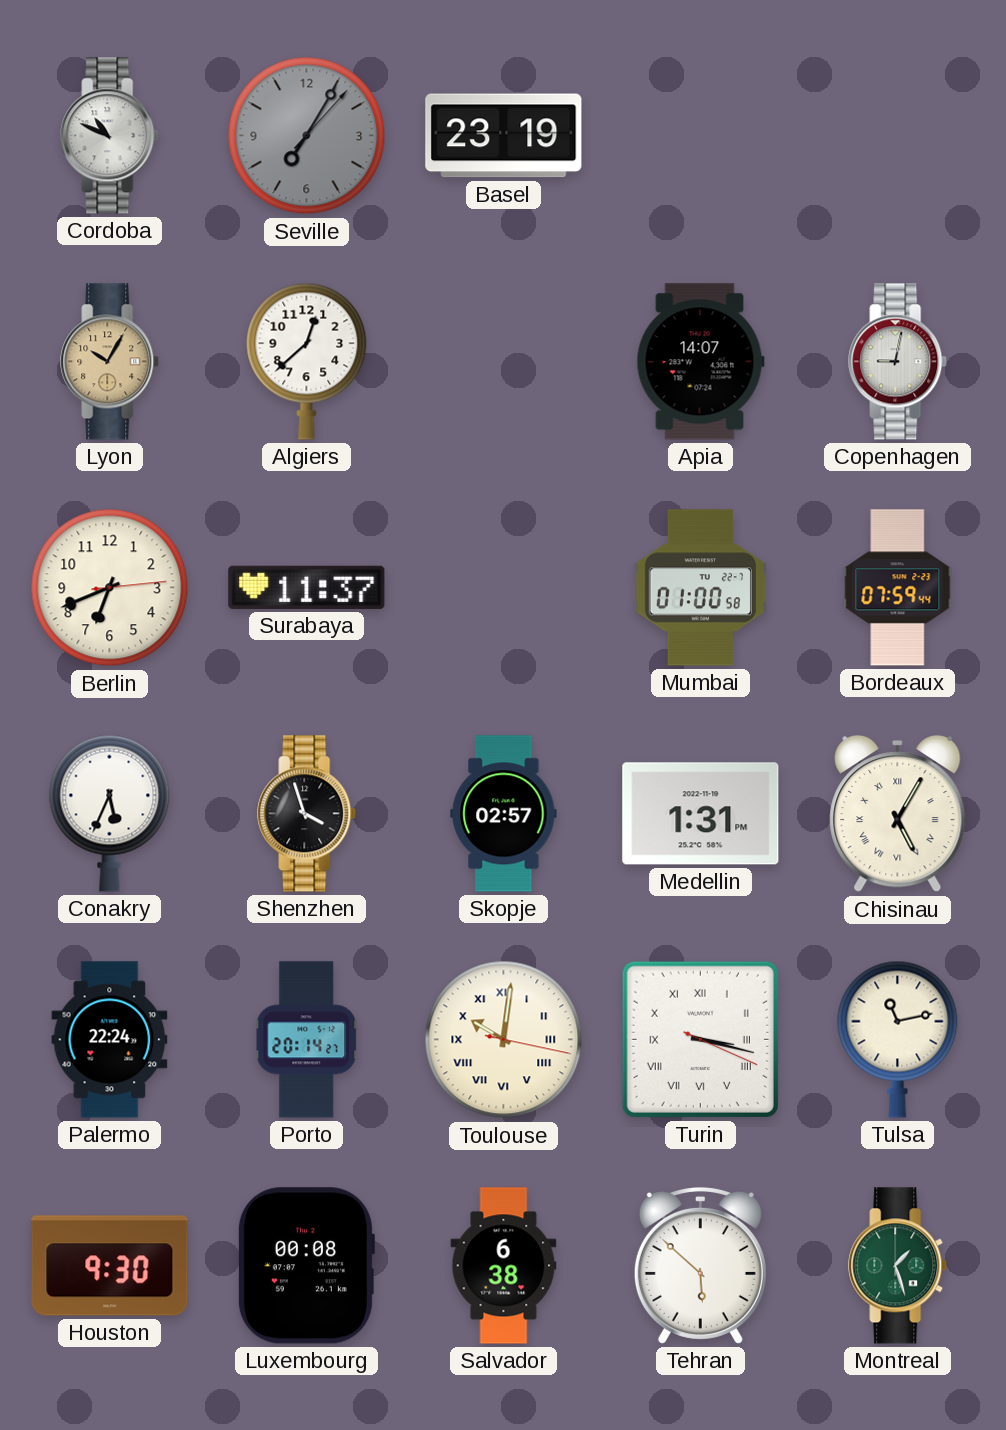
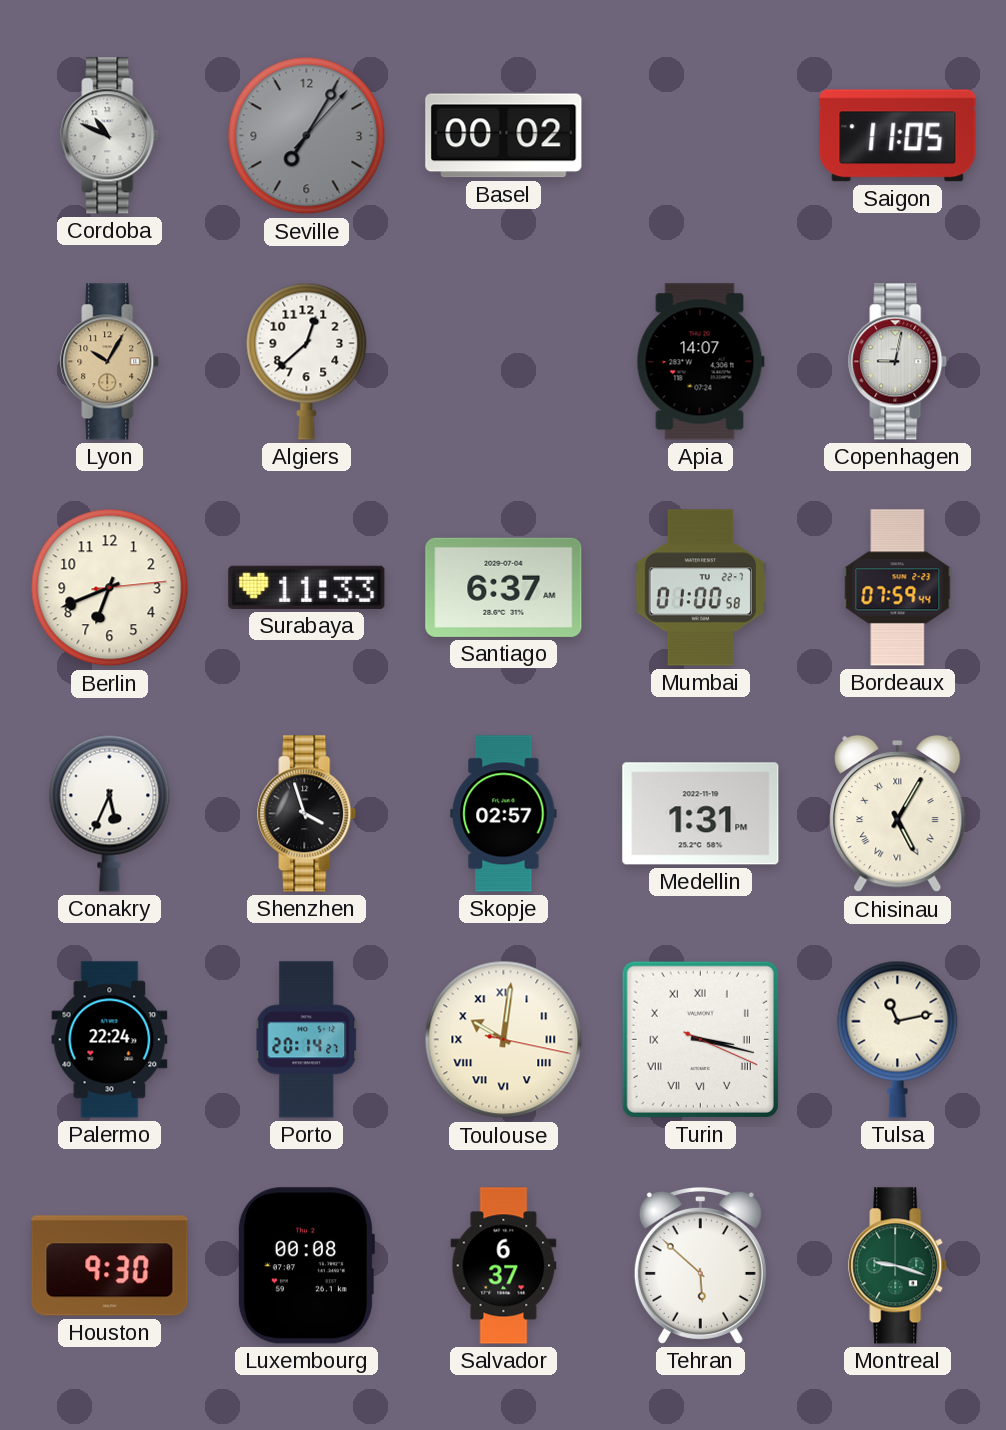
Basel: 23:19 -> 00:02
Saigon: none -> 11:05
Surabaya: 11:37 -> 11:33
Santiago: none -> 6:37
Salvador: 6:38 -> 6:37
Montreal: 1:27 -> 9:18
